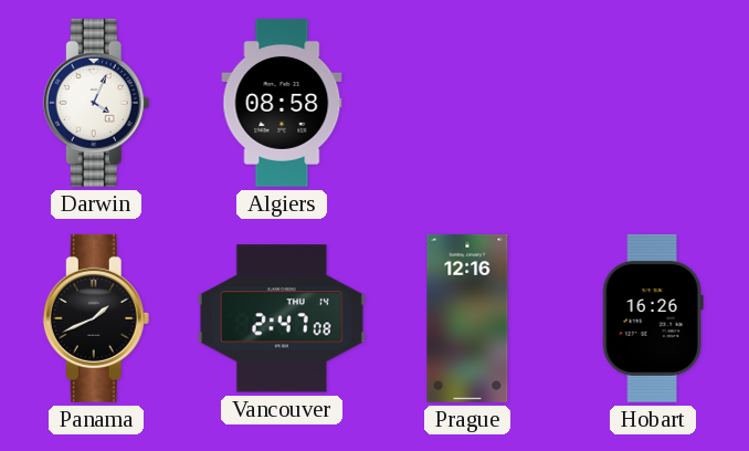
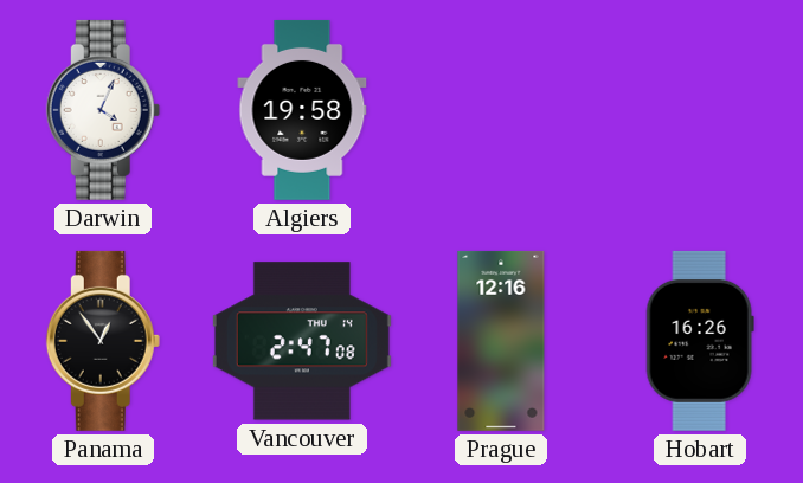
Algiers: 08:58 -> 19:58
Panama: 1:41 -> 12:54
